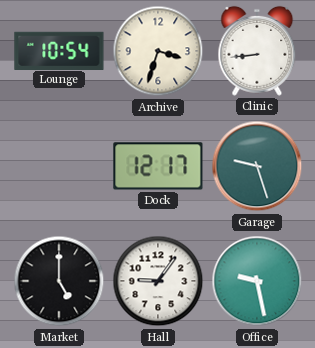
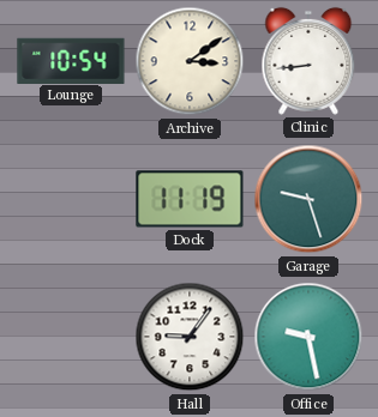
Archive: 3:33 -> 3:09
Dock: 12:17 -> 11:19
Market: 5:00 -> none
